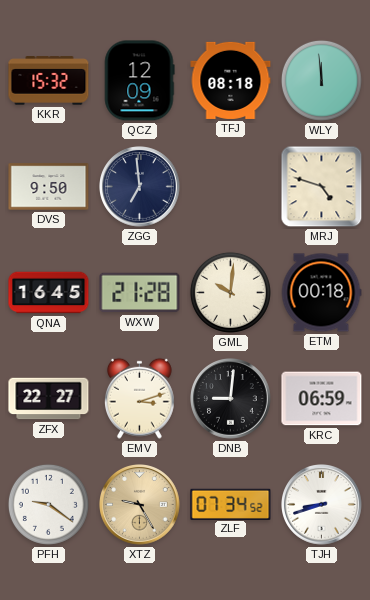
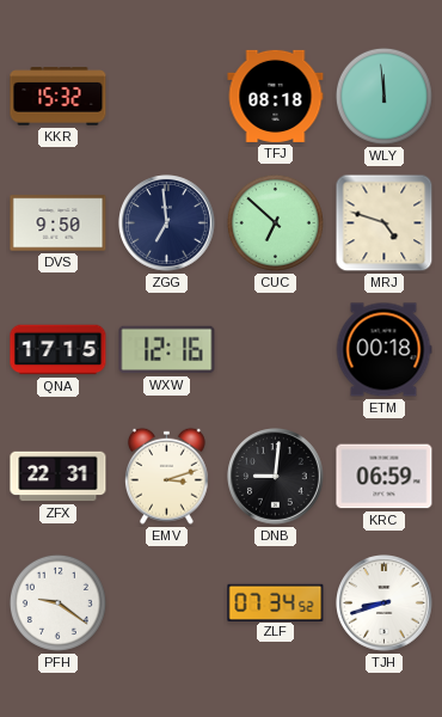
QCZ: 12:09 -> none
CUC: none -> 6:52
QNA: 16:45 -> 17:15
WXW: 21:28 -> 12:16
GML: 10:01 -> none
ZFX: 22:27 -> 22:31
XTZ: 9:25 -> none
